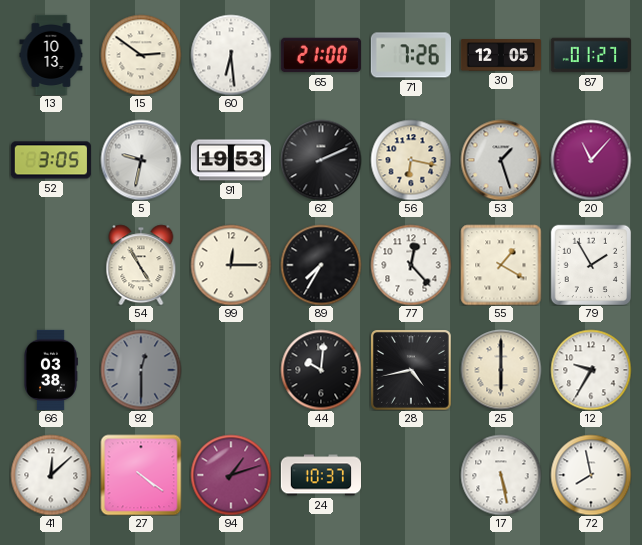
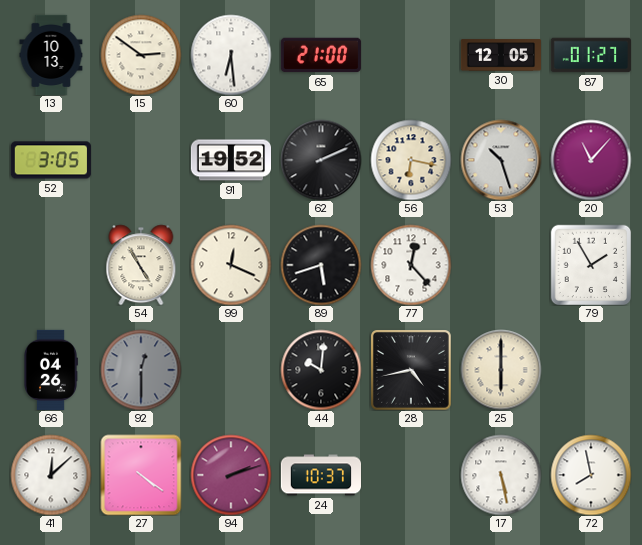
71: 7:26 -> none
5: 9:32 -> none
91: 19:53 -> 19:52
53: 1:27 -> 10:27
99: 12:15 -> 12:19
89: 7:35 -> 5:42
55: 1:20 -> none
66: 03:38 -> 04:26
12: 9:35 -> none
94: 1:12 -> 2:12
